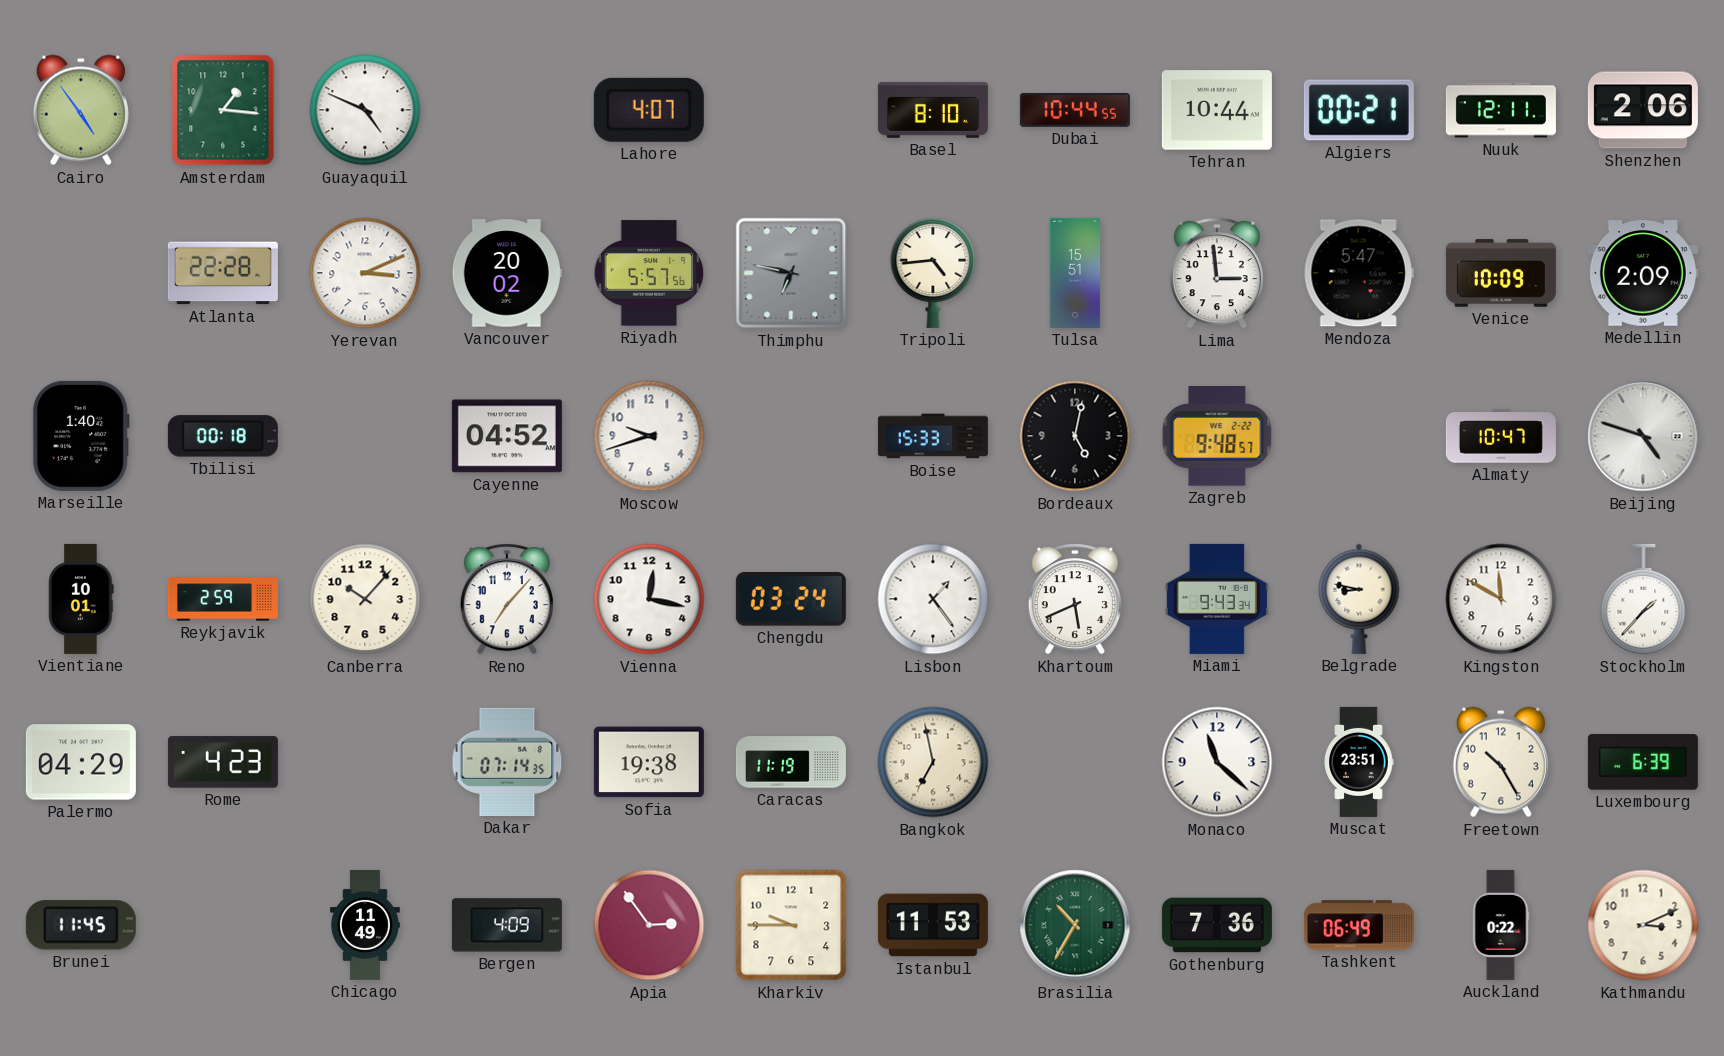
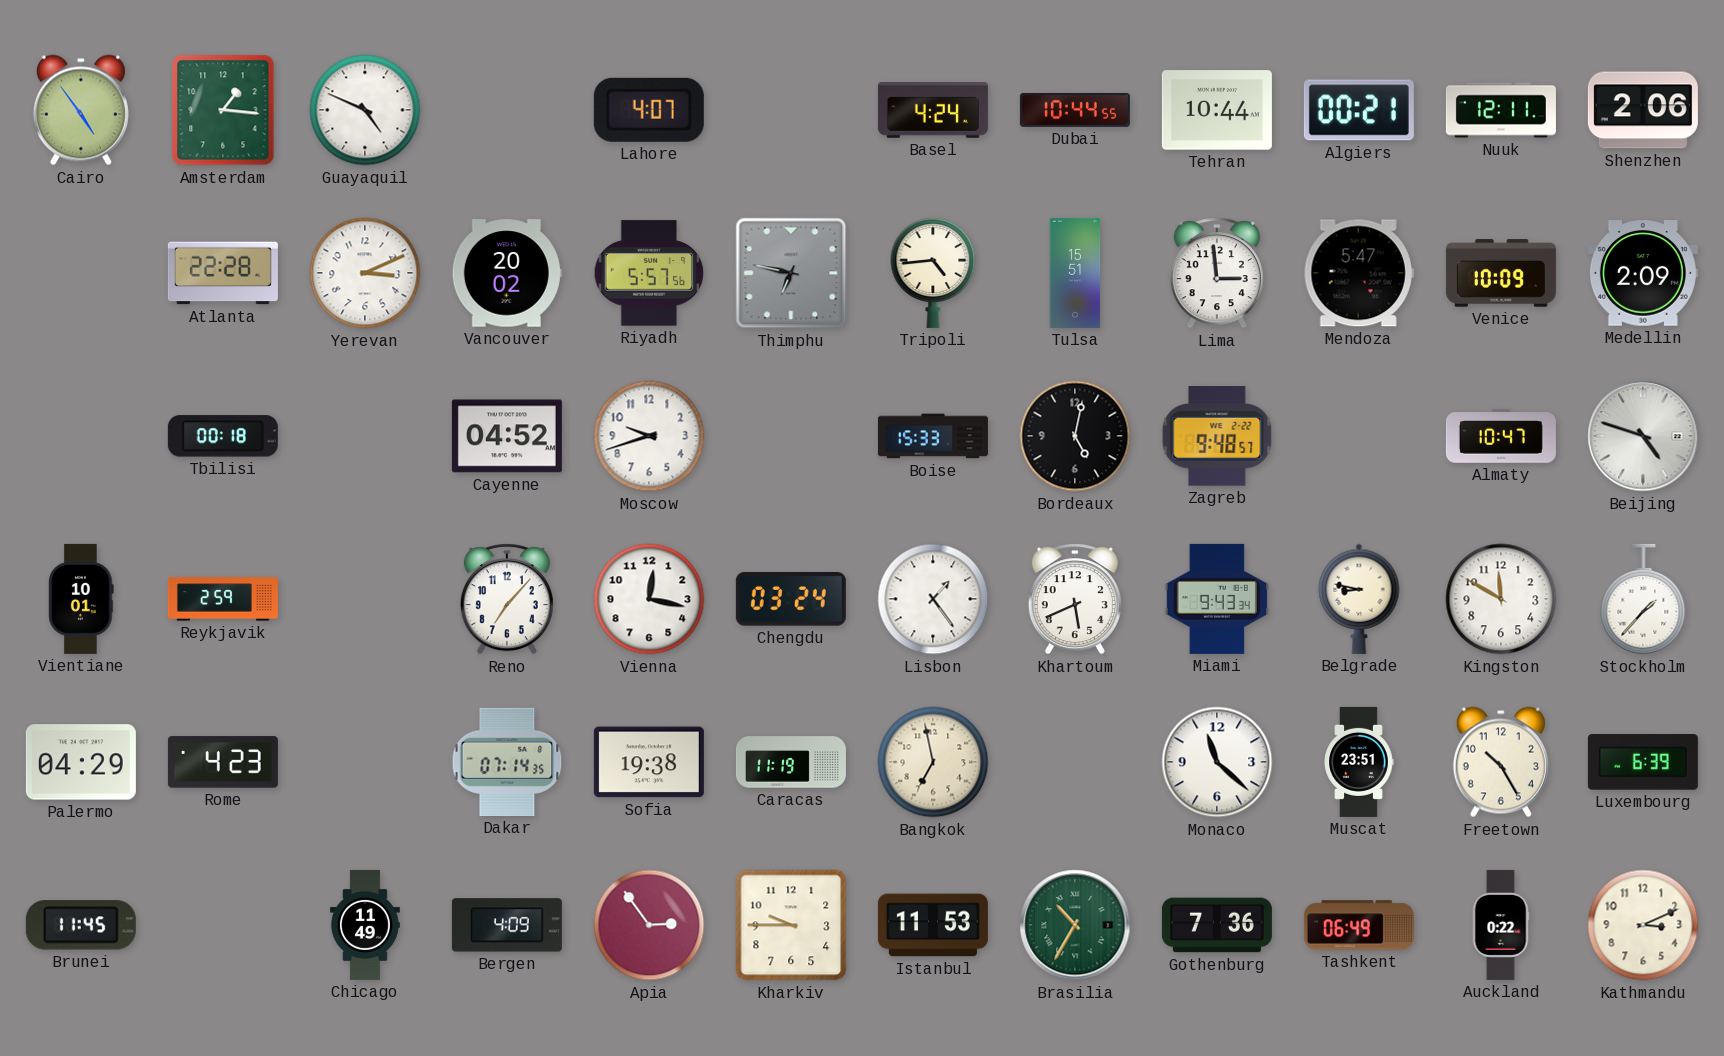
Basel: 8:10 -> 4:24
Marseille: 1:40 -> none
Canberra: 10:07 -> none
